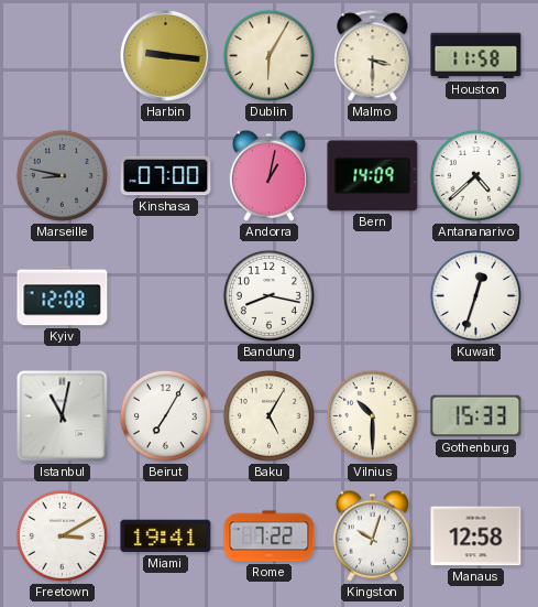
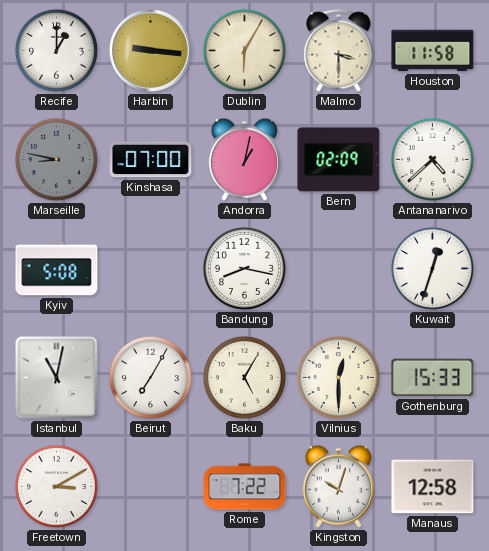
Recife: none -> 1:00
Bern: 14:09 -> 02:09
Kyiv: 12:08 -> 5:08
Vilnius: 10:30 -> 12:30
Miami: 19:41 -> none
